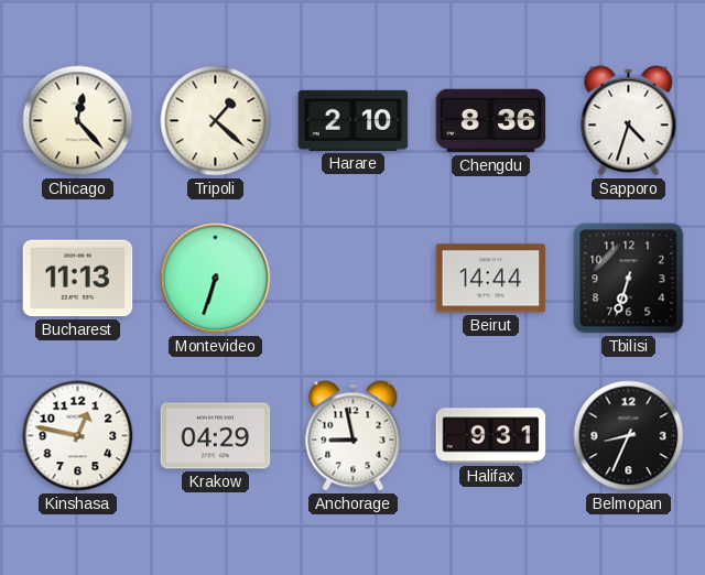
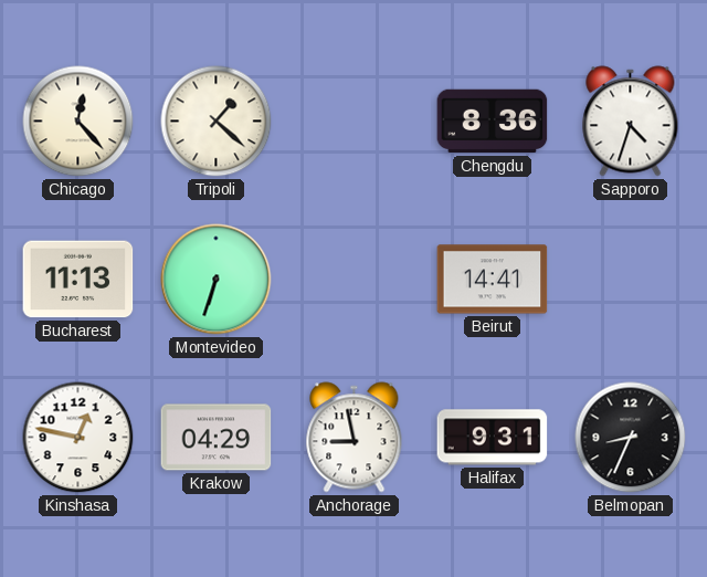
Harare: 2:10 -> none
Beirut: 14:44 -> 14:41
Tbilisi: 6:33 -> none
